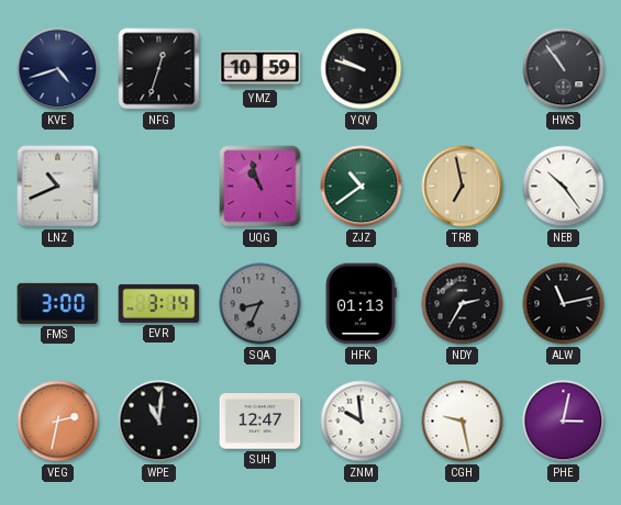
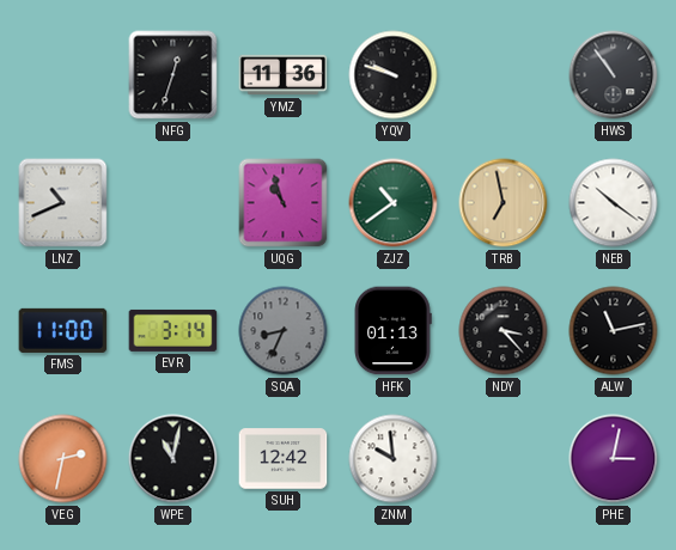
KVE: 4:42 -> none
YMZ: 10:59 -> 11:36
NEB: 10:24 -> 10:21
FMS: 3:00 -> 11:00
NDY: 2:35 -> 3:23
WPE: 11:01 -> 11:02
SUH: 12:47 -> 12:42
CGH: 9:28 -> none
